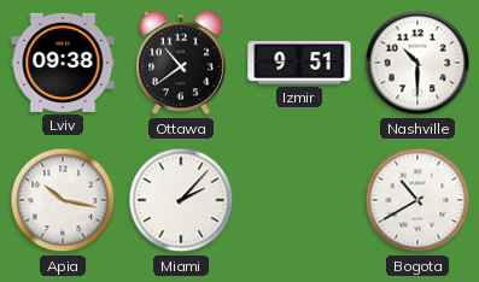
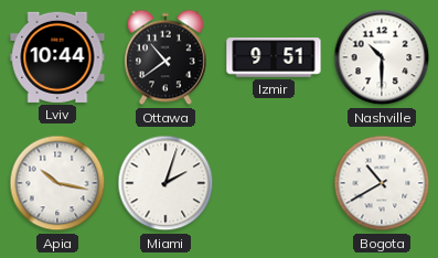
Lviv: 09:38 -> 10:44
Miami: 2:07 -> 2:03
